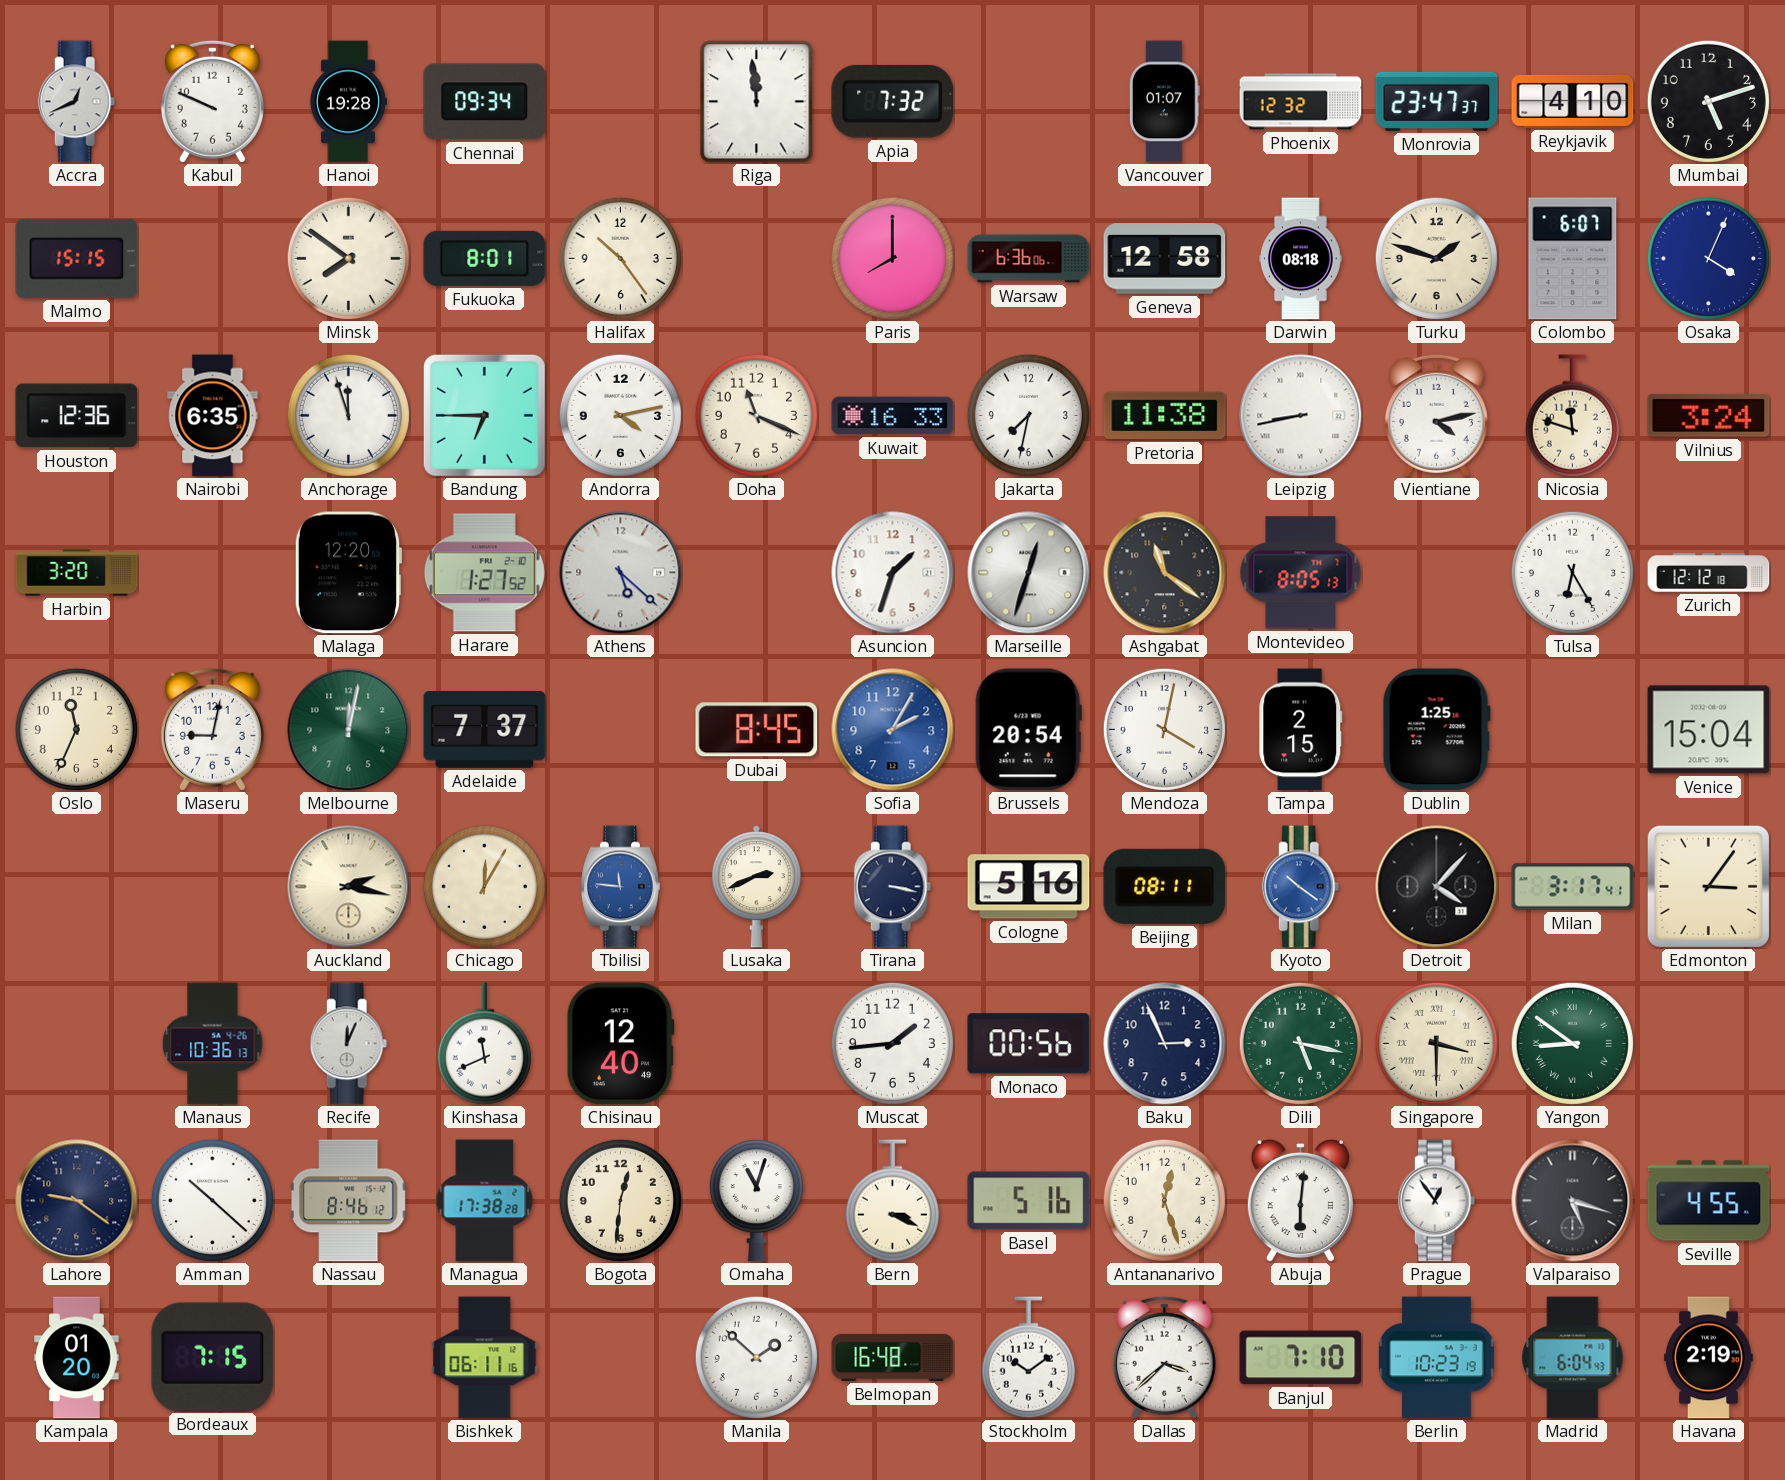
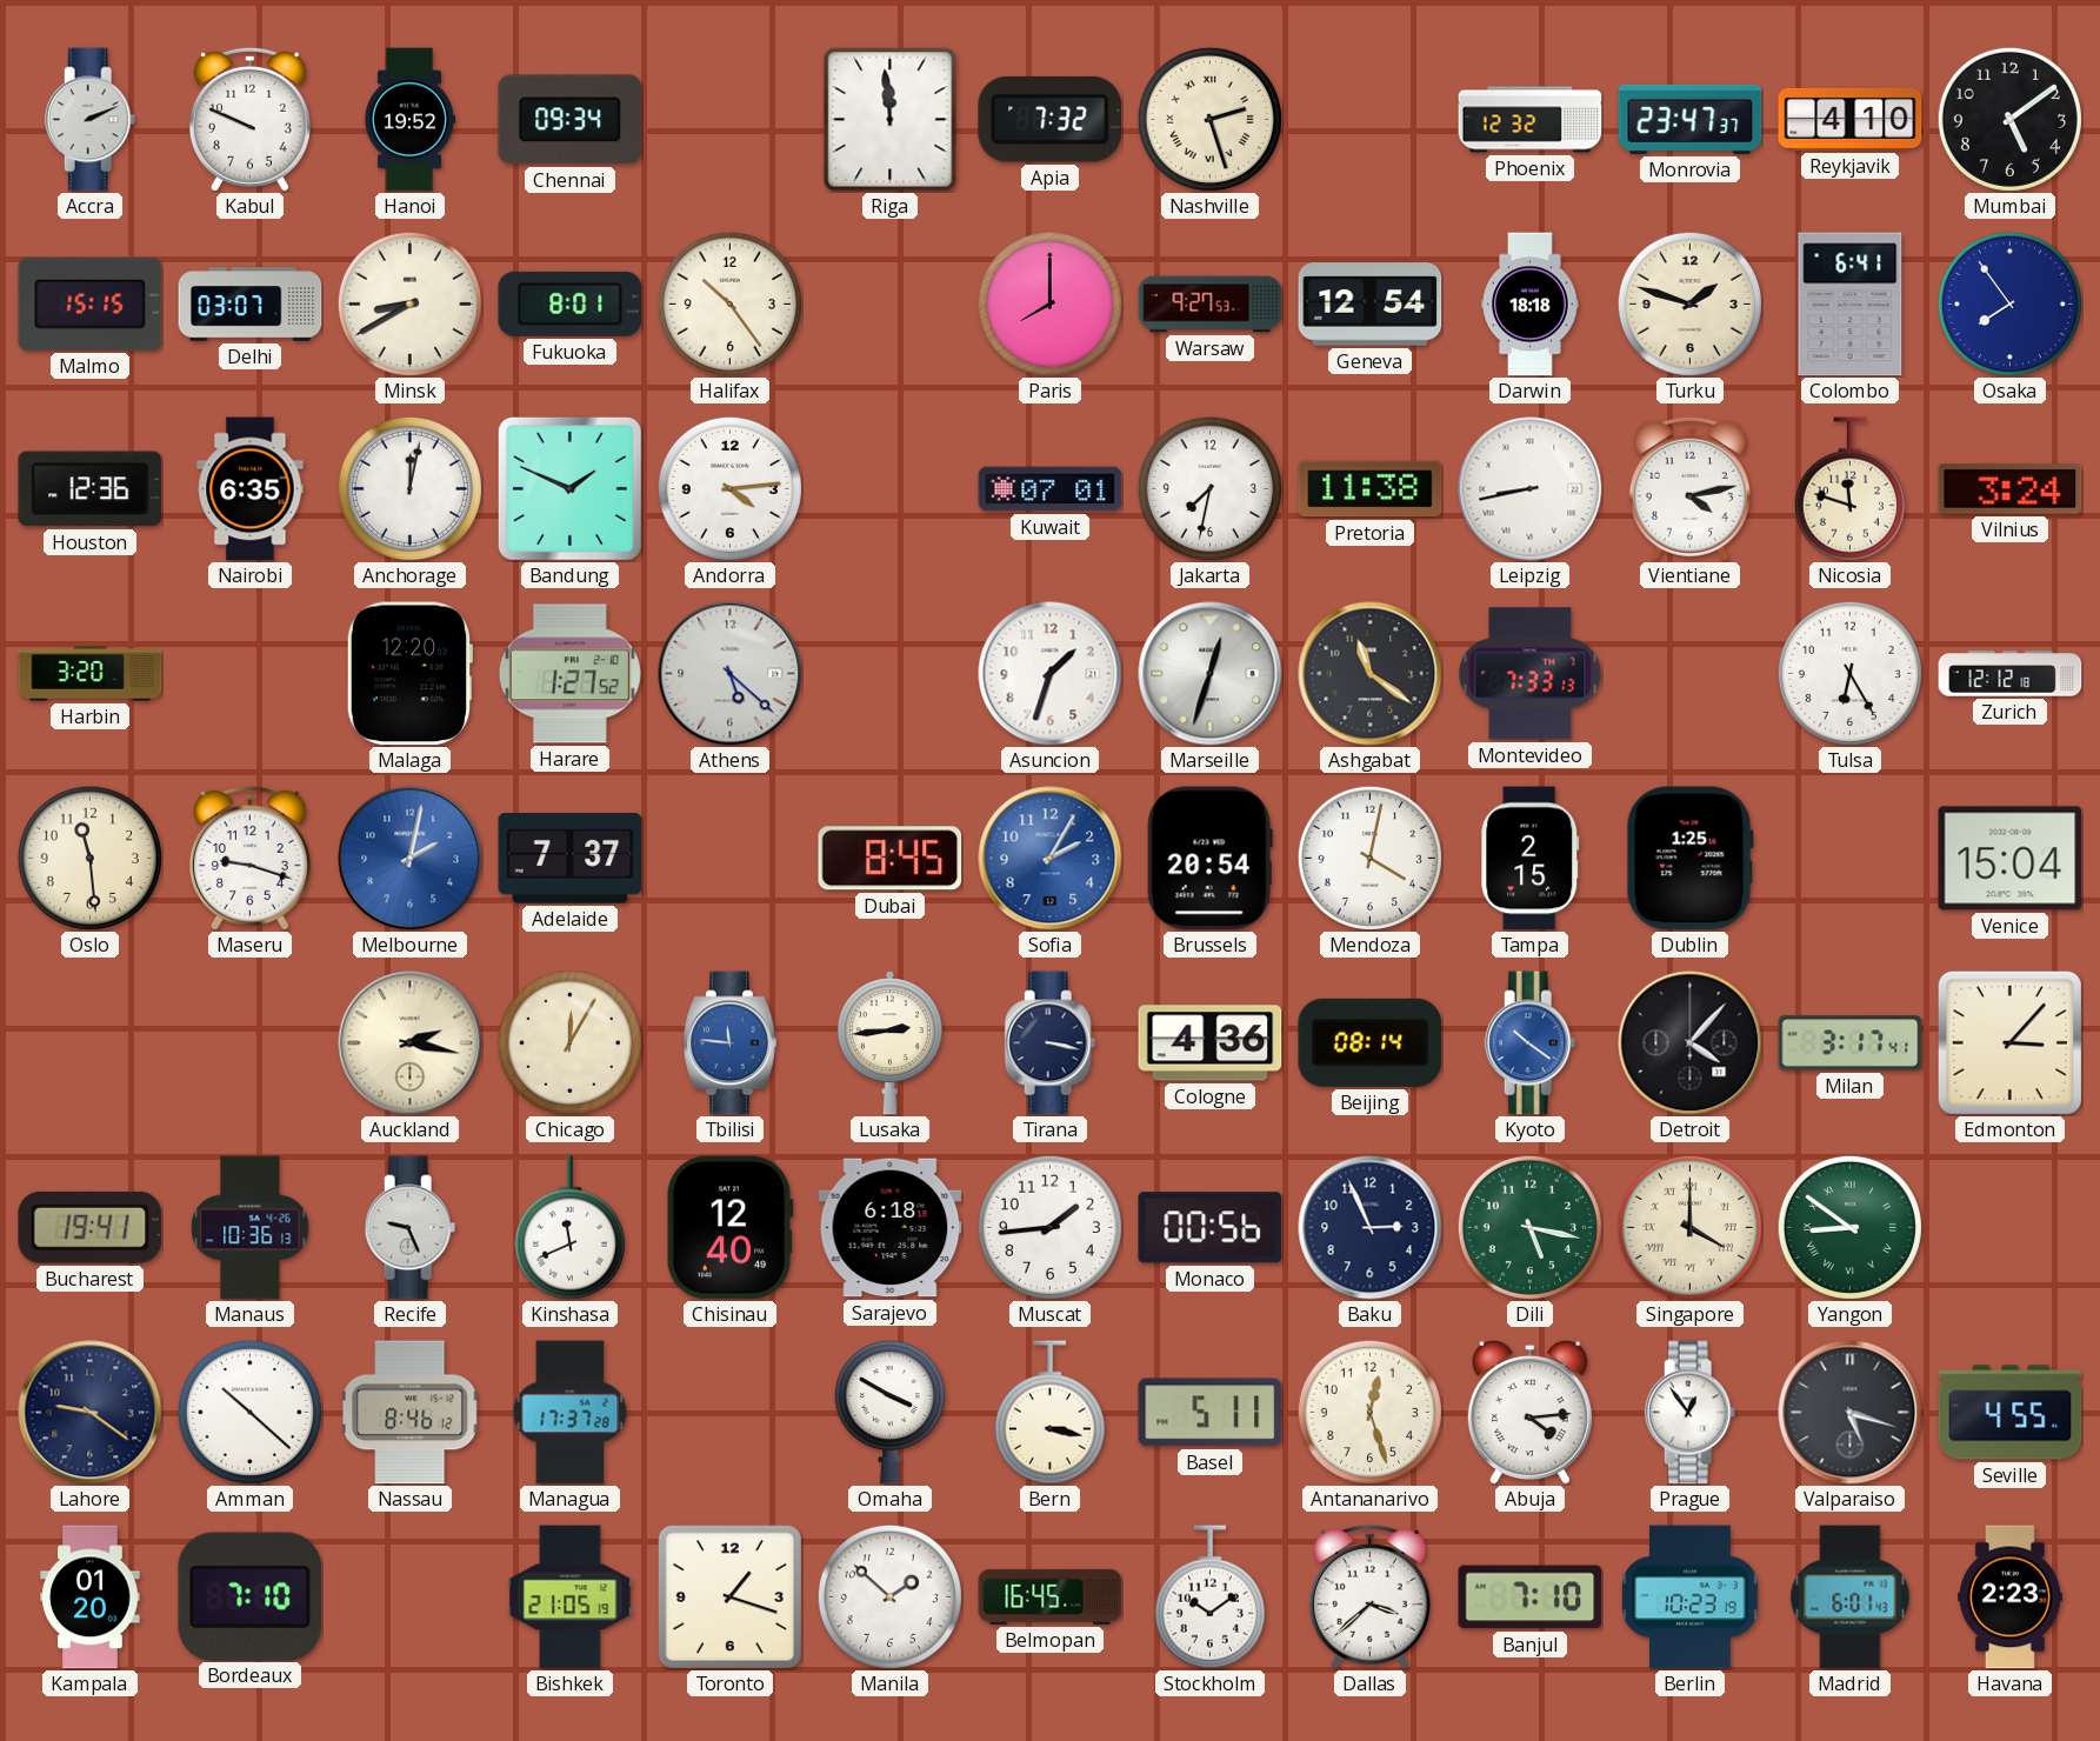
Accra: 12:41 -> 2:11
Hanoi: 19:28 -> 19:52
Nashville: none -> 2:27
Vancouver: 01:07 -> none
Mumbai: 5:12 -> 5:09
Delhi: none -> 03:07
Minsk: 7:51 -> 8:40
Warsaw: 6:36 -> 9:27
Geneva: 12:58 -> 12:54
Darwin: 08:18 -> 18:18
Colombo: 6:07 -> 6:41
Osaka: 4:04 -> 7:54
Anchorage: 11:57 -> 12:02
Bandung: 6:45 -> 1:49
Andorra: 4:13 -> 4:14
Doha: 11:19 -> none
Kuwait: 16:33 -> 07:01
Montevideo: 8:05 -> 7:33
Oslo: 11:34 -> 11:29
Maseru: 9:02 -> 9:18
Melbourne: 12:02 -> 2:02
Melbourne dial: green -> blue
Lusaka: 2:41 -> 2:44
Cologne: 5:16 -> 4:36
Beijing: 08:11 -> 08:14
Edmonton: 3:06 -> 3:07
Bucharest: none -> 19:41
Recife: 12:04 -> 9:26
Sarajevo: none -> 6:18
Singapore: 3:30 -> 4:00
Managua: 17:38 -> 17:37
Bogota: 12:31 -> none
Omaha: 11:03 -> 3:50
Bern: 3:19 -> 3:17
Basel: 5:16 -> 5:11
Abuja: 6:01 -> 4:14
Bordeaux: 7:15 -> 7:10
Bishkek: 06:11 -> 21:05
Toronto: none -> 1:18
Belmopan: 16:48 -> 16:45
Madrid: 6:04 -> 6:01
Havana: 2:19 -> 2:23
